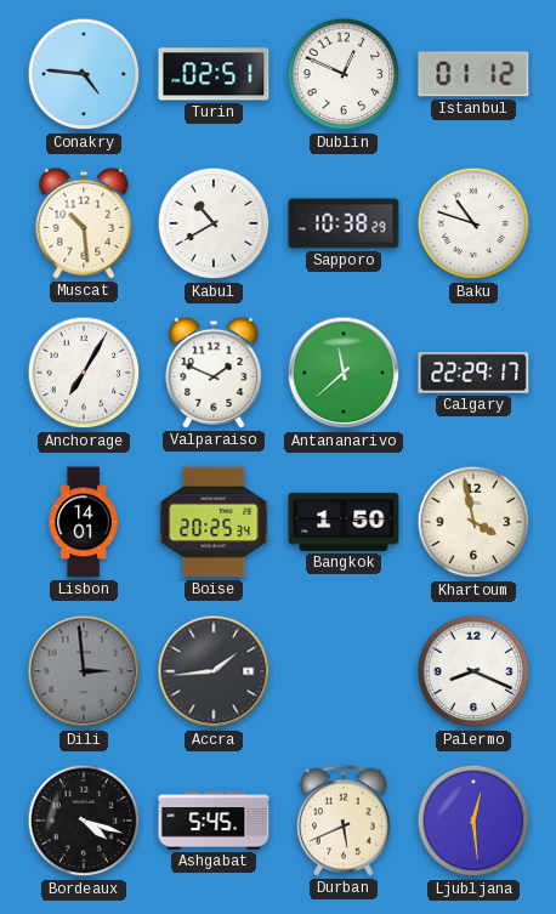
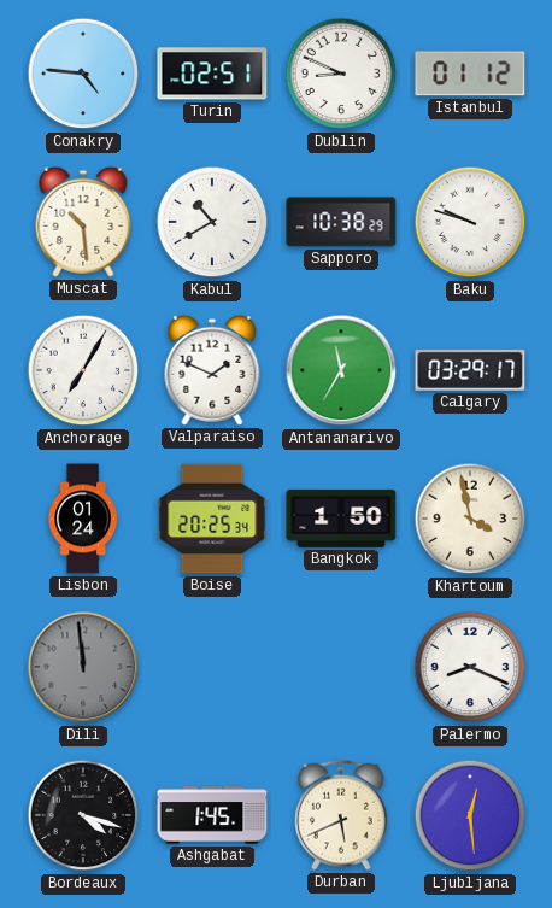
Dublin: 12:49 -> 8:49
Baku: 10:48 -> 9:48
Antananarivo: 11:38 -> 11:35
Calgary: 22:29 -> 03:29
Lisbon: 14:01 -> 01:24
Dili: 2:59 -> 11:59
Accra: 1:44 -> none
Ashgabat: 5:45 -> 1:45
